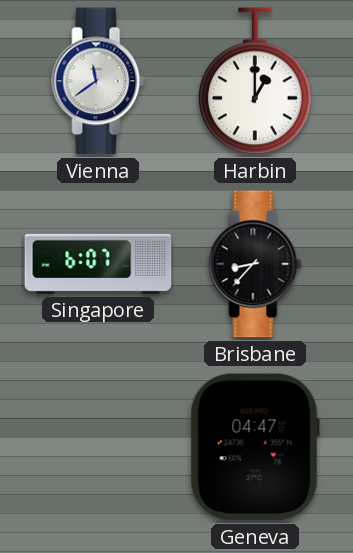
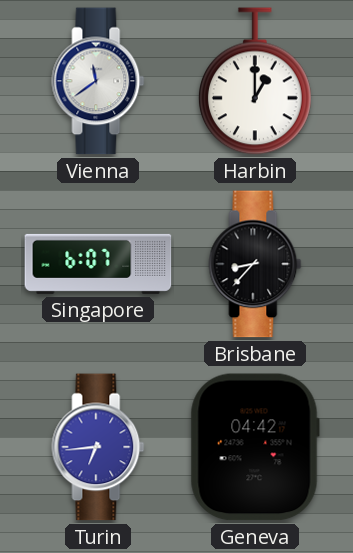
Turin: none -> 6:44
Geneva: 04:47 -> 04:42
